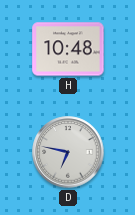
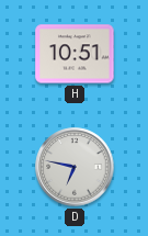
H: 10:48 -> 10:51
